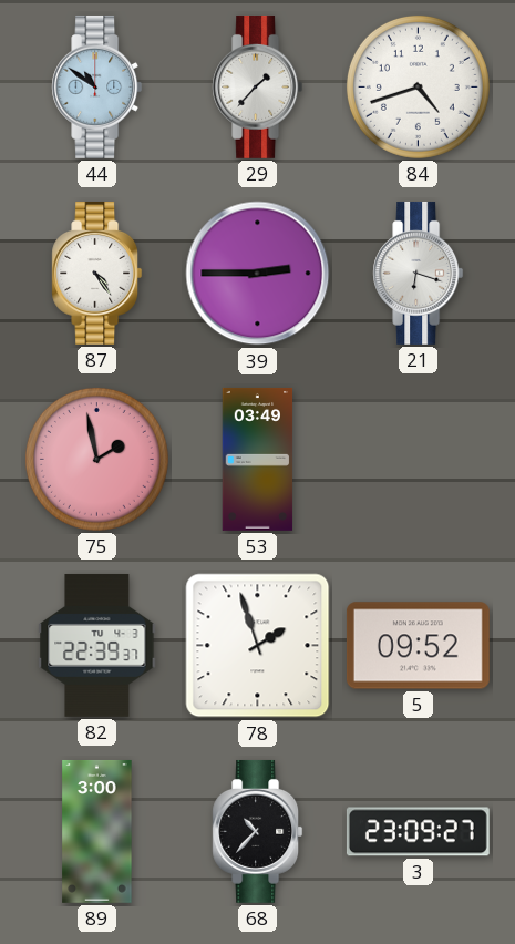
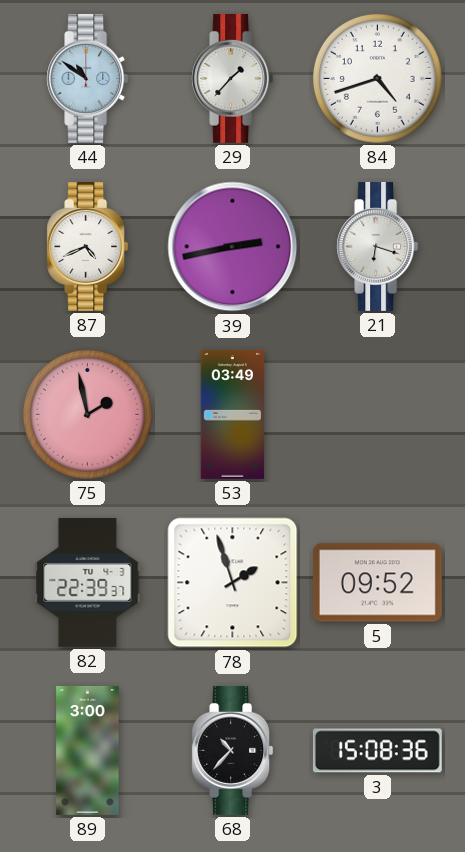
87: 4:24 -> 4:41
39: 2:45 -> 2:43
3: 23:09 -> 15:08
